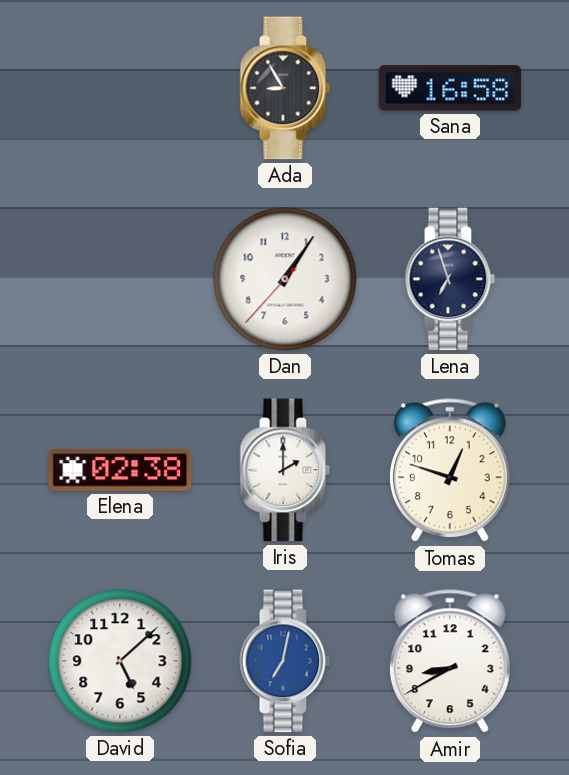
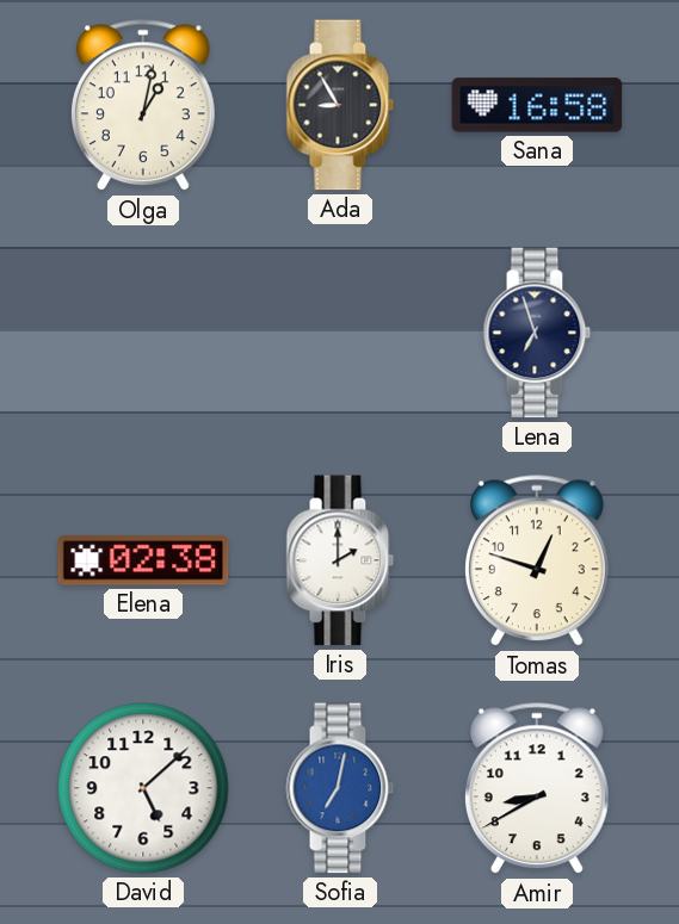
Olga: none -> 1:02
Dan: 1:05 -> none
